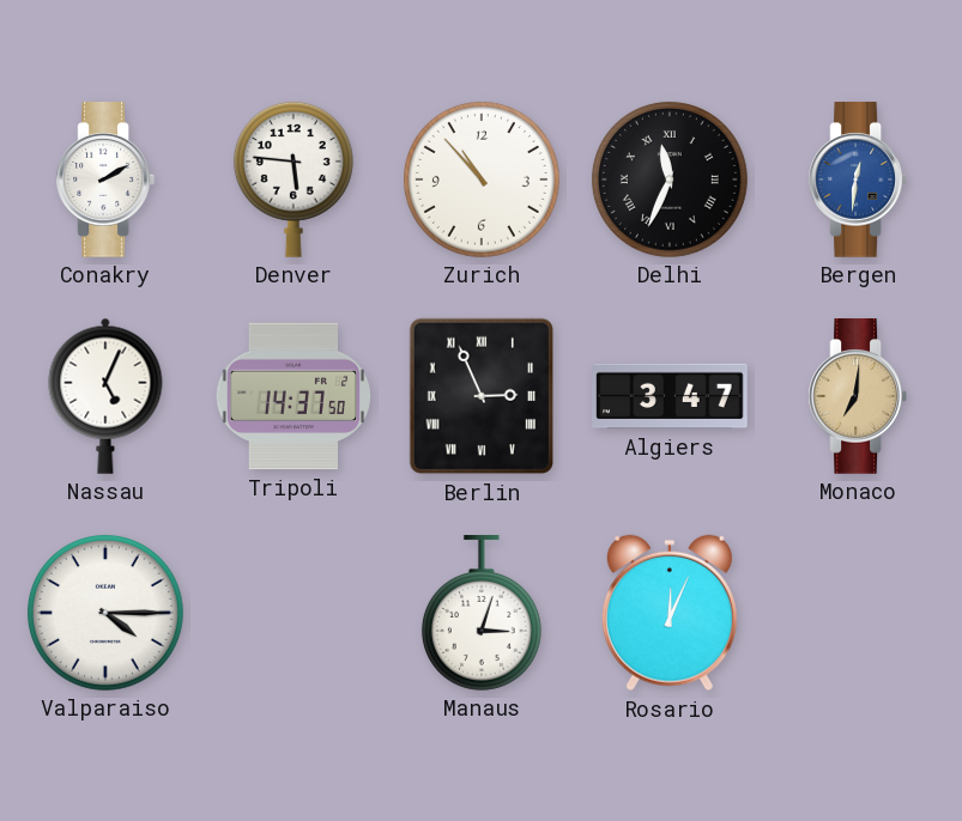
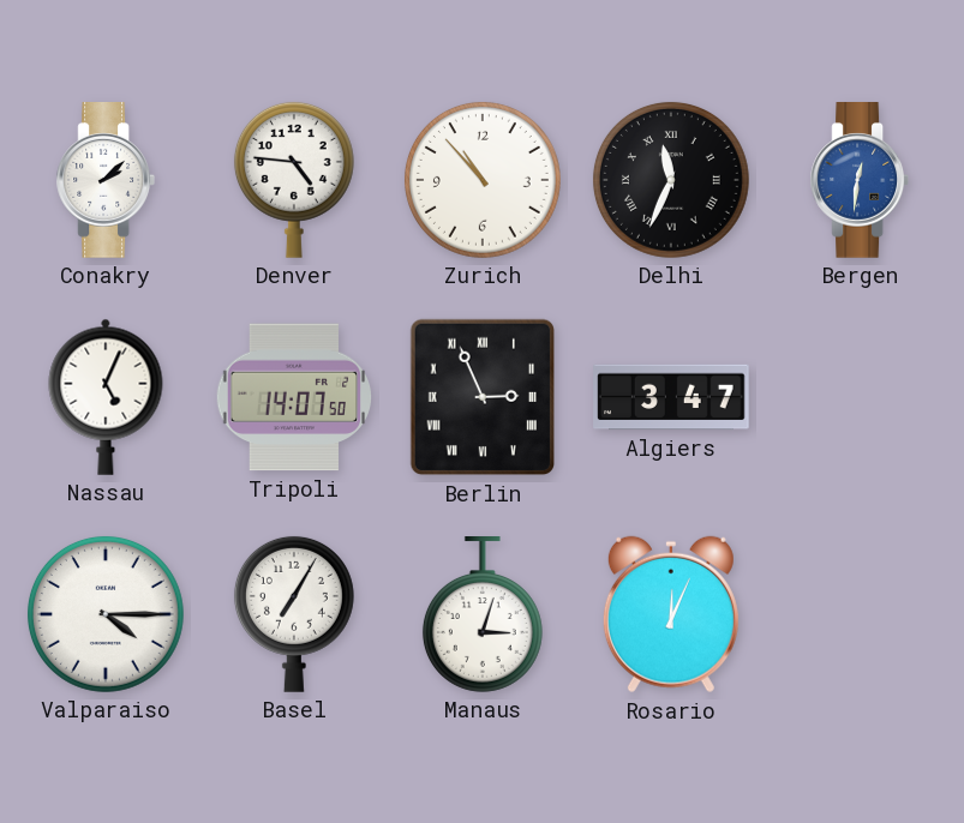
Conakry: 2:10 -> 2:08
Denver: 5:46 -> 4:46
Tripoli: 14:37 -> 14:07
Monaco: 7:01 -> none
Basel: none -> 7:05
